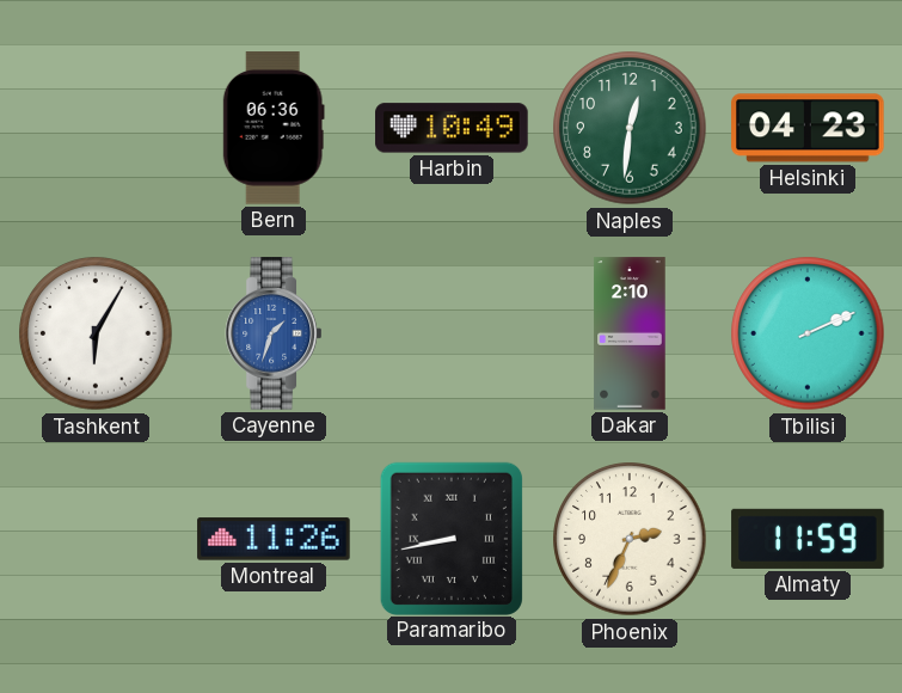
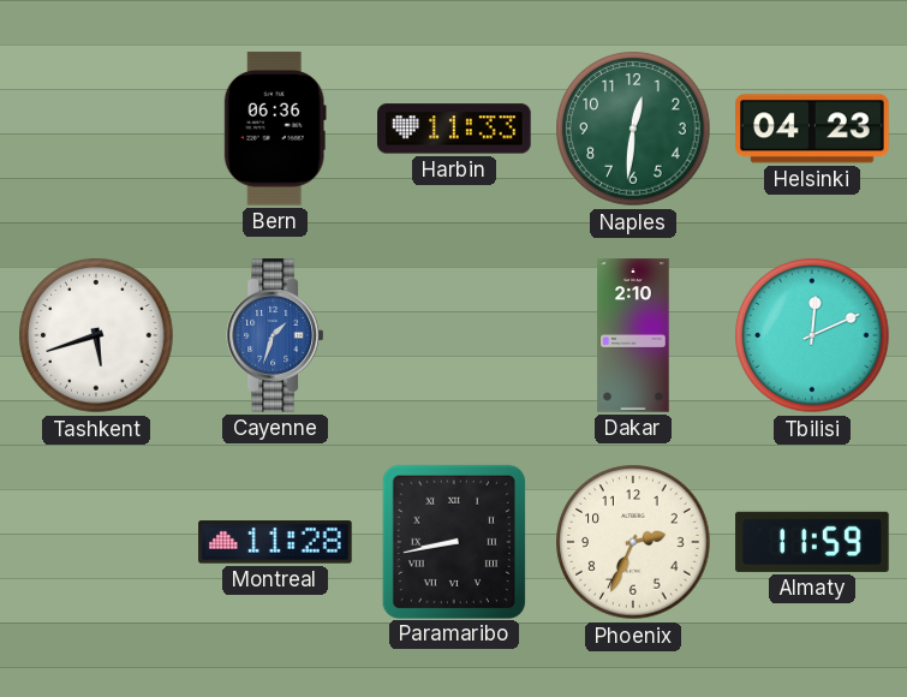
Harbin: 10:49 -> 11:33
Tashkent: 6:05 -> 5:42
Tbilisi: 2:11 -> 12:11
Montreal: 11:26 -> 11:28
